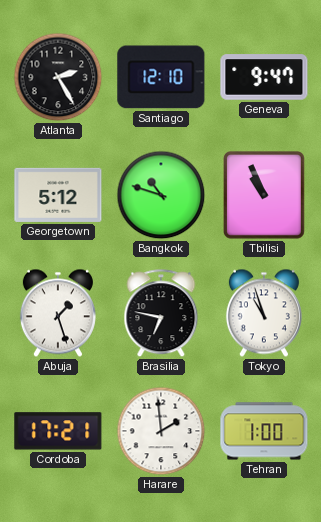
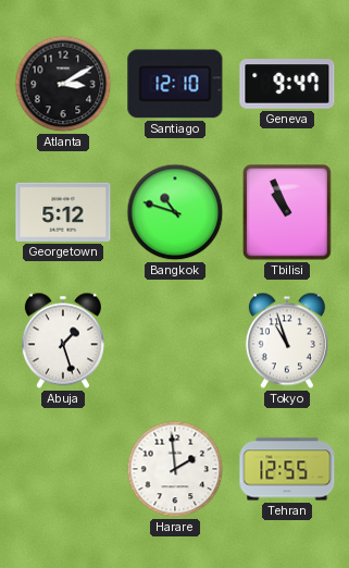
Atlanta: 2:25 -> 3:10
Brasilia: 6:47 -> none
Cordoba: 17:21 -> none
Tehran: 1:00 -> 12:55
